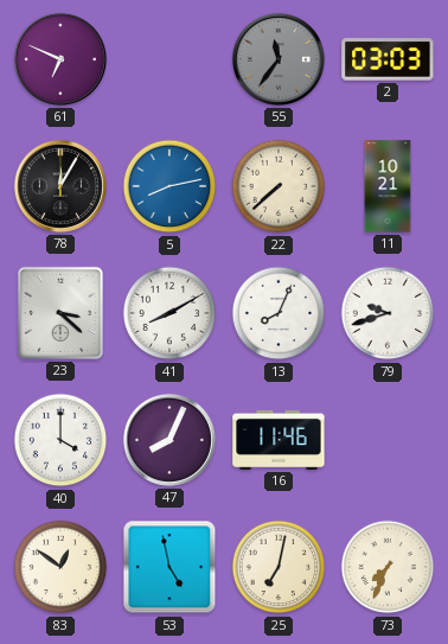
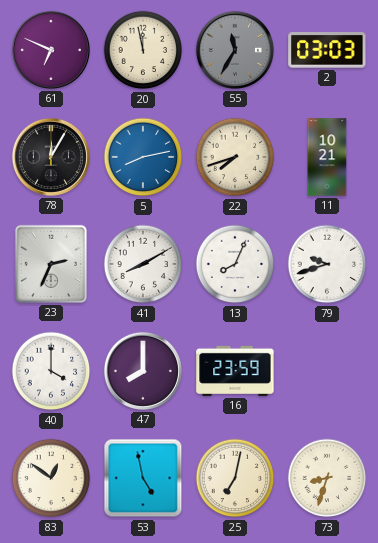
20: none -> 11:58
55: 11:36 -> 11:35
22: 7:38 -> 7:42
23: 3:22 -> 2:34
47: 8:04 -> 8:00
16: 11:46 -> 23:59
73: 7:34 -> 8:33
